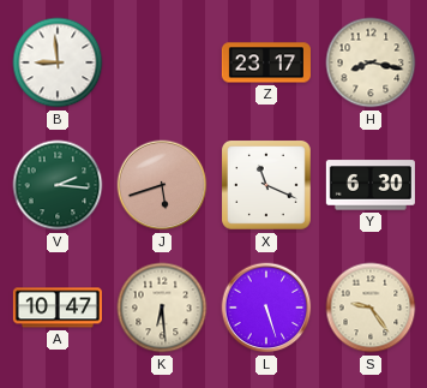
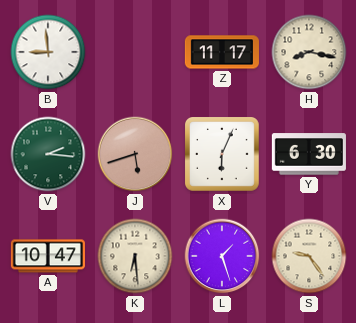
Z: 23:17 -> 11:17
X: 11:19 -> 6:04
L: 5:27 -> 1:27
